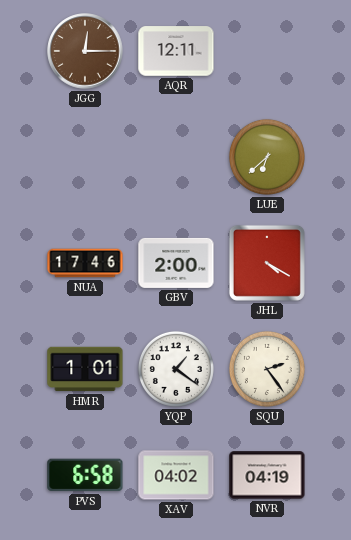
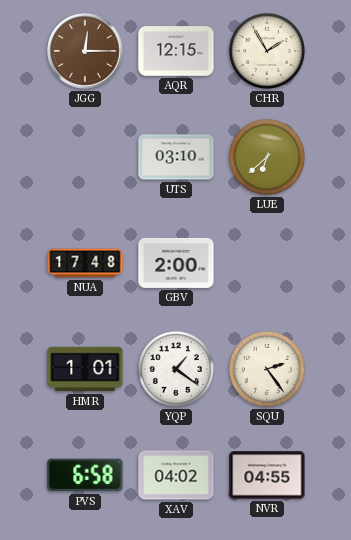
AQR: 12:11 -> 12:15
CHR: none -> 1:55
UTS: none -> 03:10
NUA: 17:46 -> 17:48
JHL: 4:20 -> none
NVR: 04:19 -> 04:55
